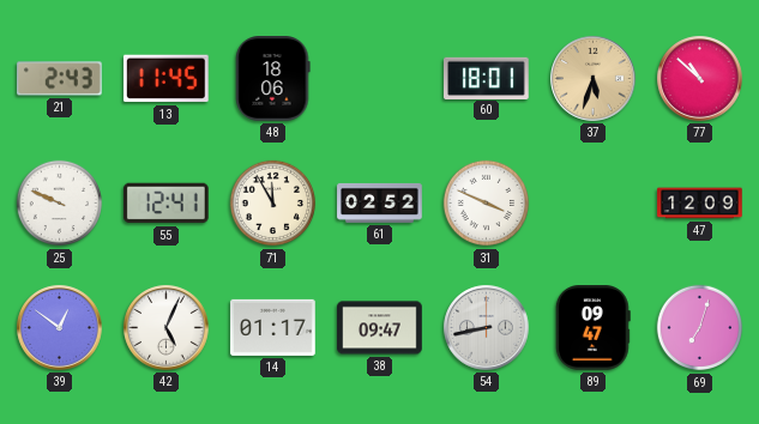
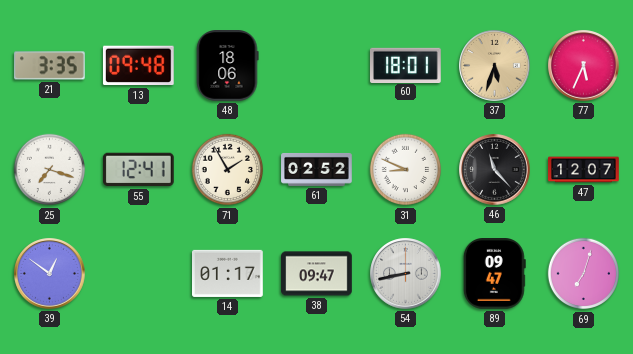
21: 2:43 -> 3:35
13: 11:45 -> 09:48
77: 10:52 -> 5:34
25: 9:49 -> 7:18
71: 11:55 -> 1:55
31: 3:49 -> 8:49
46: none -> 11:23
47: 12:09 -> 12:07
42: 5:04 -> none
